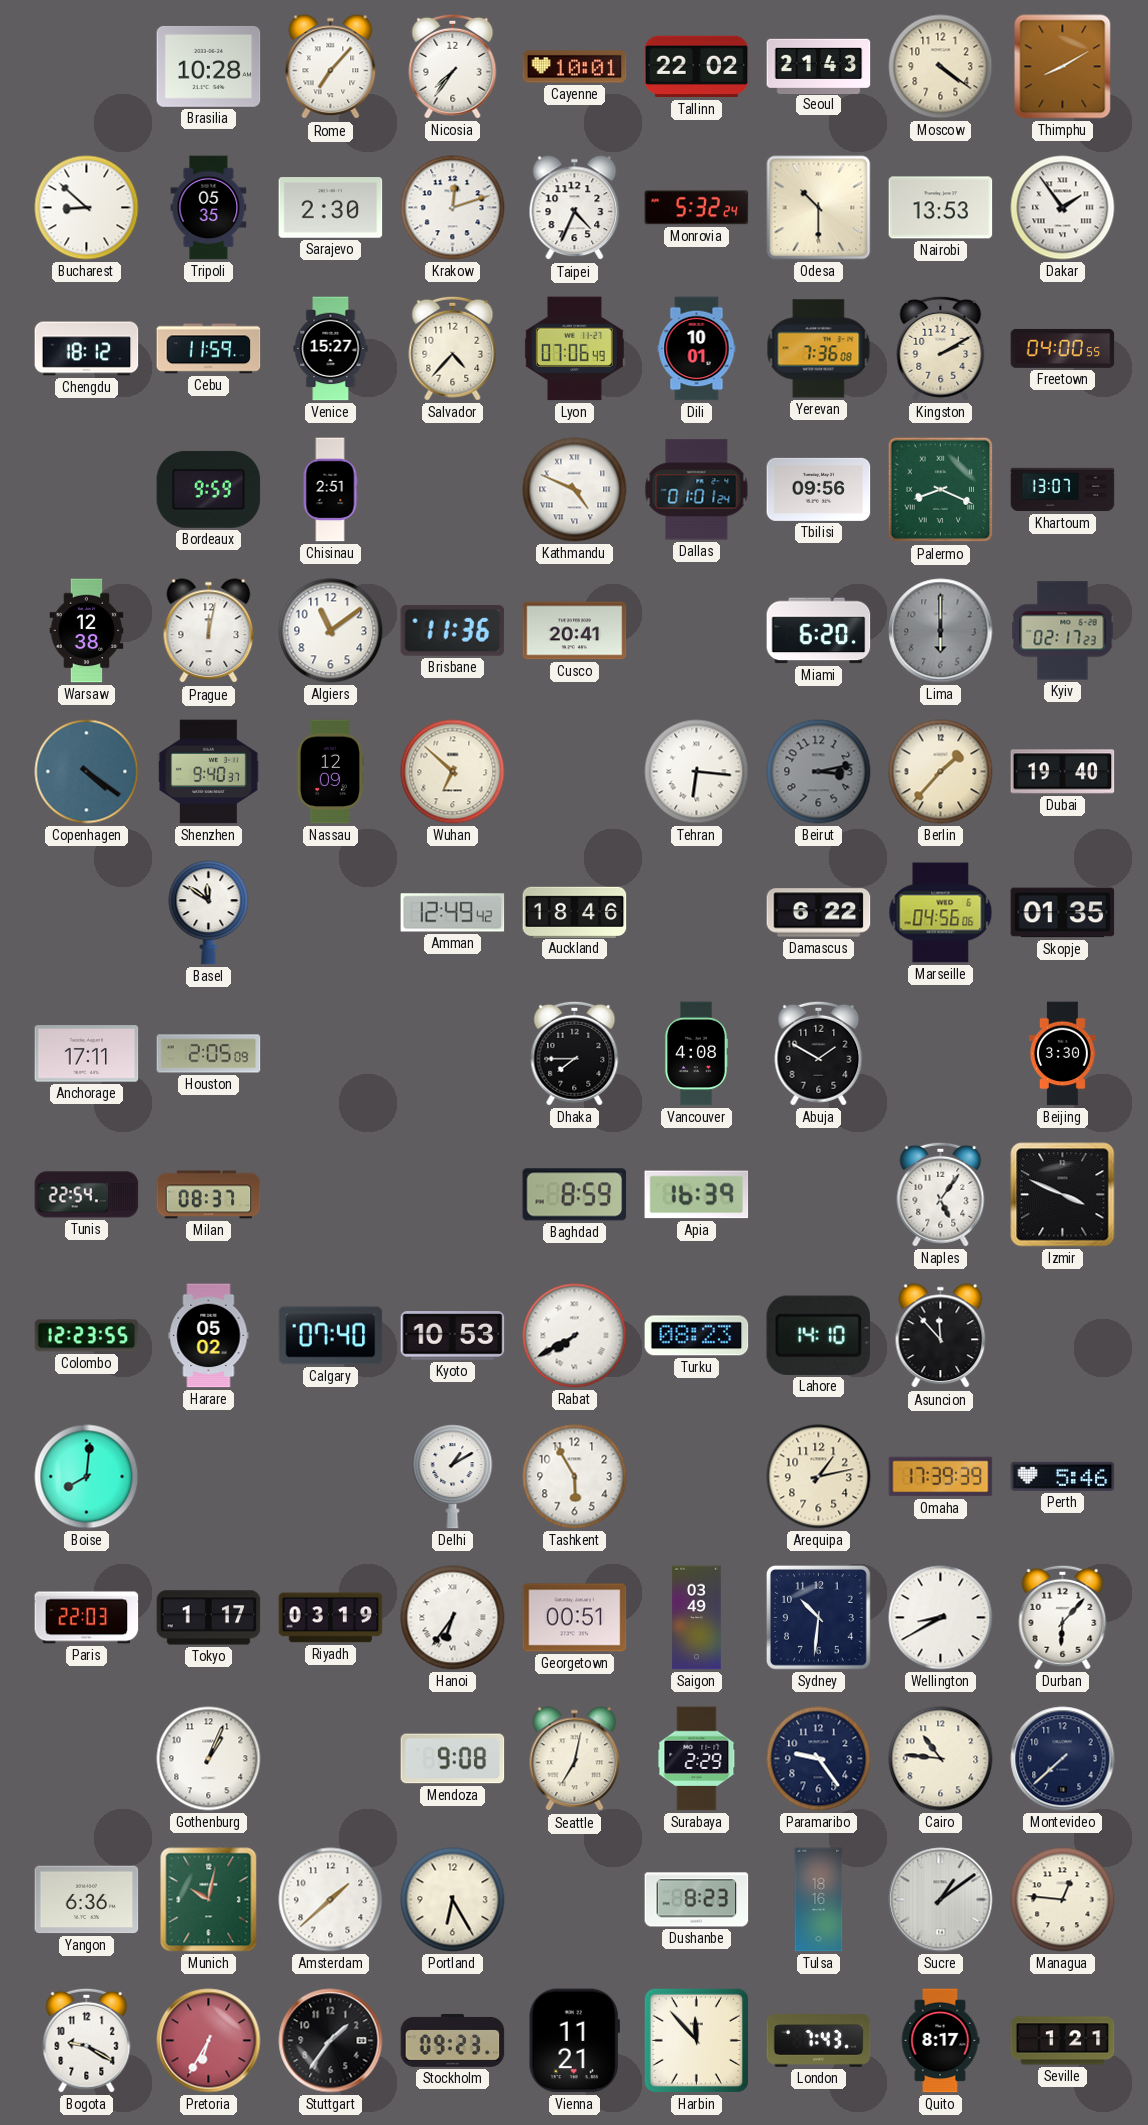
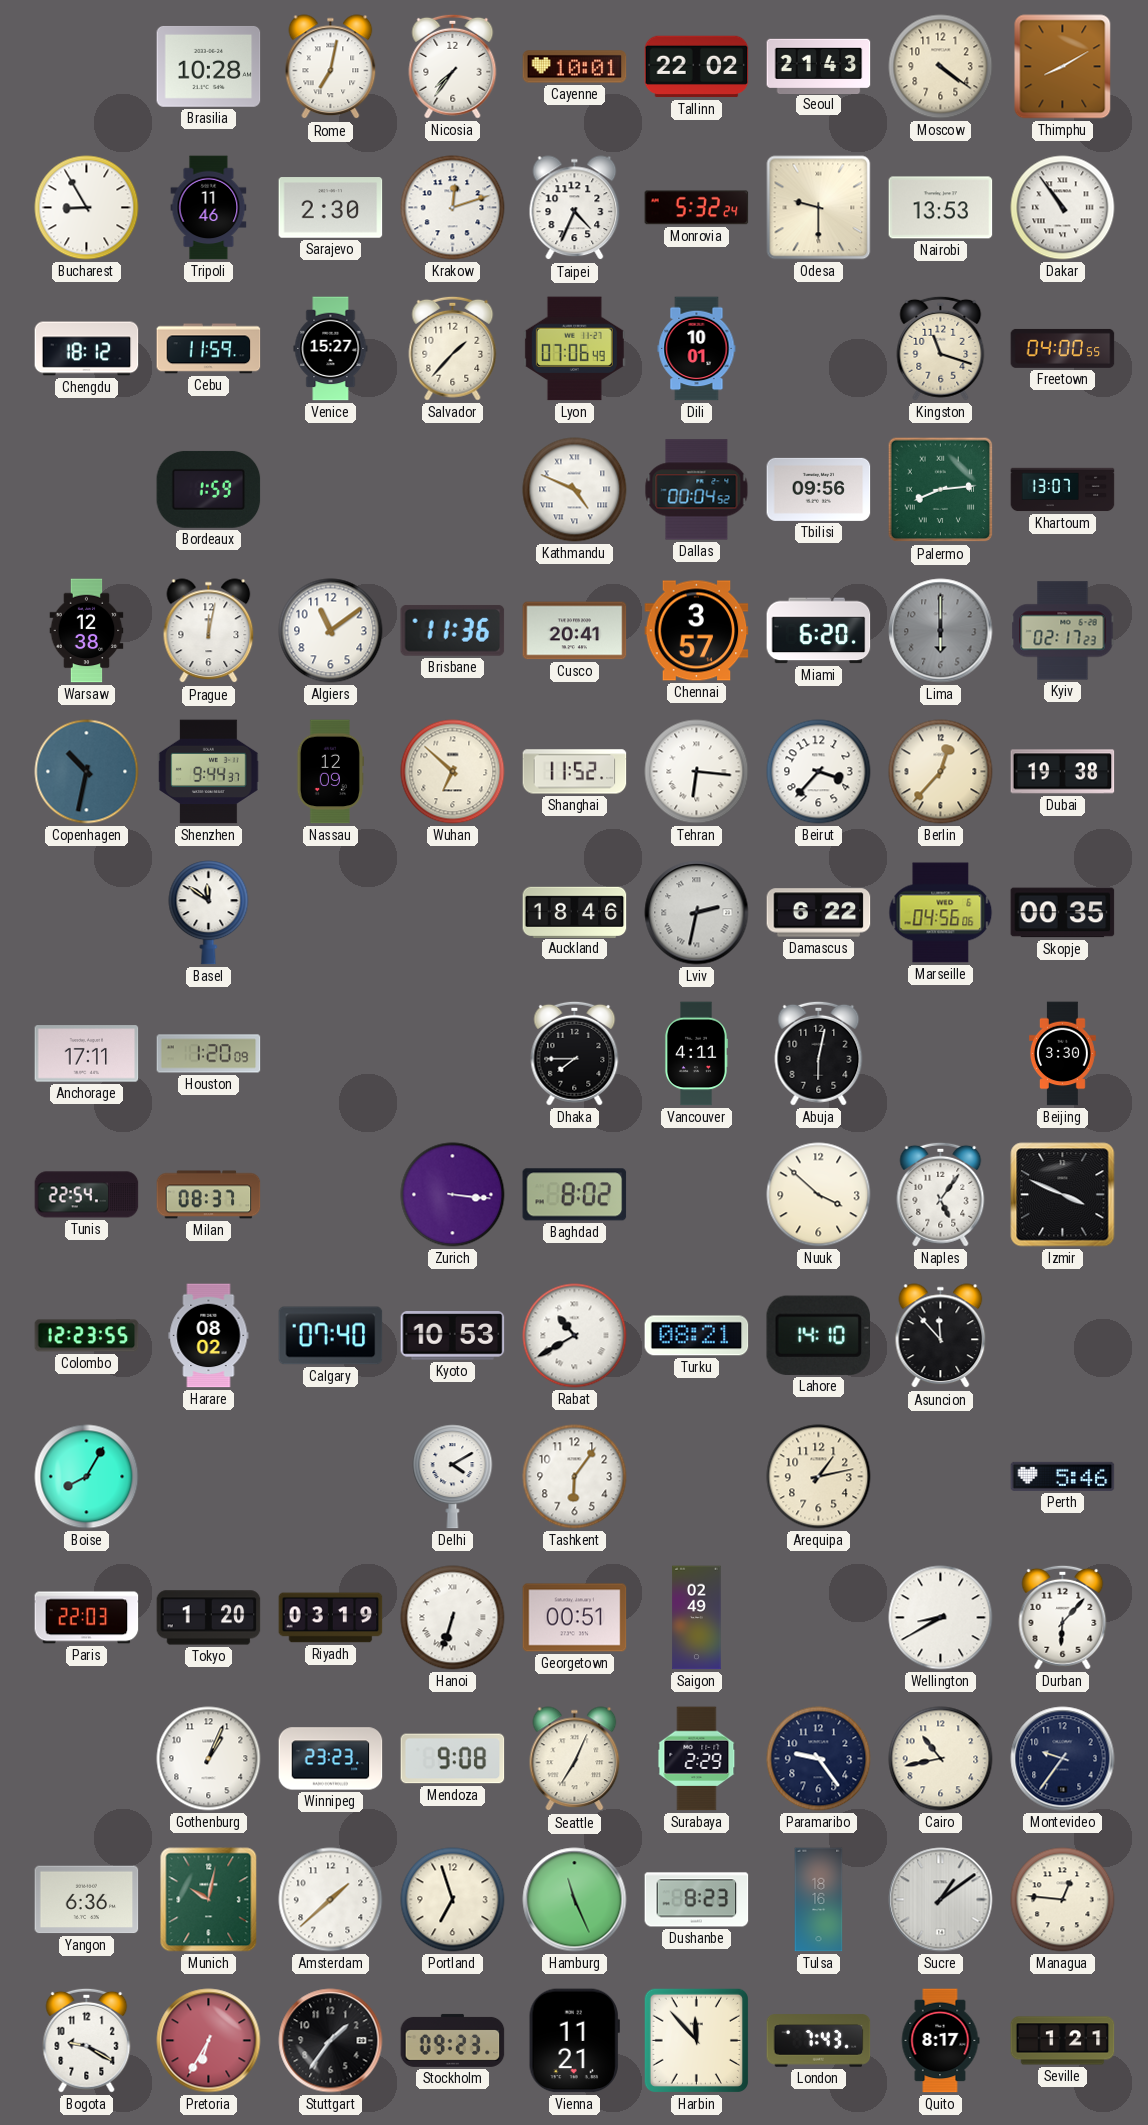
Rome: 7:07 -> 7:02
Bucharest: 8:52 -> 8:55
Tripoli: 05:35 -> 11:46
Odesa: 10:30 -> 9:30
Dakar: 1:54 -> 10:54
Salvador: 4:37 -> 1:37
Yerevan: 7:36 -> none
Kingston: 2:10 -> 11:18
Bordeaux: 9:59 -> 1:59
Chisinau: 2:51 -> none
Dallas: 01:01 -> 00:04
Palermo: 8:19 -> 8:14
Chennai: none -> 3:57
Copenhagen: 4:21 -> 10:32
Shenzhen: 9:40 -> 9:44
Shanghai: none -> 11:52
Beirut: 3:13 -> 3:37
Beirut dial: grey -> white
Berlin: 1:37 -> 12:37
Dubai: 19:40 -> 19:38
Amman: 12:49 -> none
Lviv: none -> 2:32
Skopje: 01:35 -> 00:35
Houston: 2:05 -> 1:20
Vancouver: 4:08 -> 4:11
Abuja: 1:50 -> 6:02
Zurich: none -> 3:16
Baghdad: 8:59 -> 8:02
Apia: 16:39 -> none
Nuuk: none -> 3:52
Harare: 05:02 -> 08:02
Rabat: 7:40 -> 10:40
Turku: 08:23 -> 08:21
Boise: 8:01 -> 8:05
Delhi: 1:10 -> 4:10
Tashkent: 5:55 -> 6:06
Omaha: 17:39 -> none
Tokyo: 1:17 -> 1:20
Hanoi: 6:36 -> 6:33
Saigon: 03:49 -> 02:49
Sydney: 10:31 -> none
Winnipeg: none -> 23:23
Seattle: 7:02 -> 7:04
Cairo: 10:46 -> 10:43
Montevideo: 7:38 -> 9:36
Portland: 6:25 -> 6:57
Hamburg: none -> 11:26
